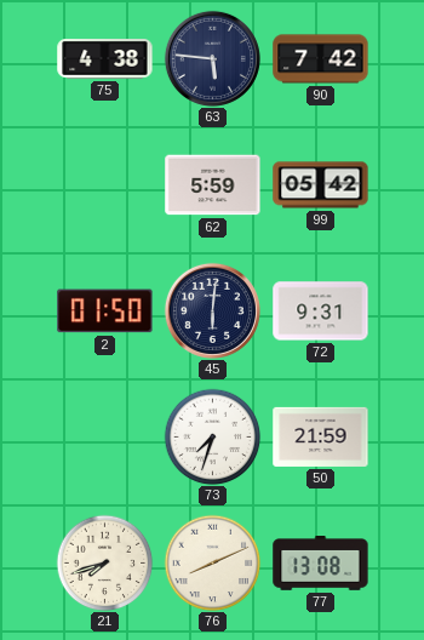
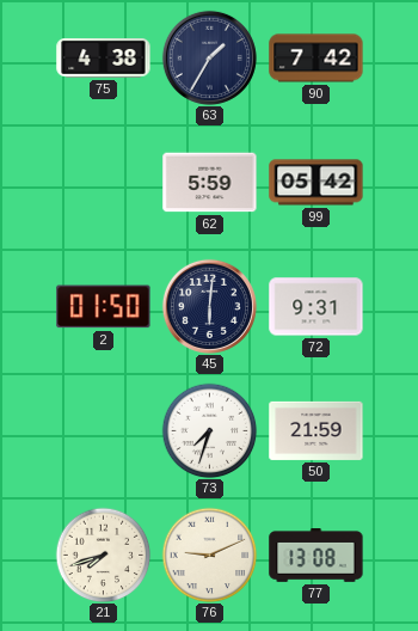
63: 5:46 -> 1:35
76: 8:11 -> 9:11
